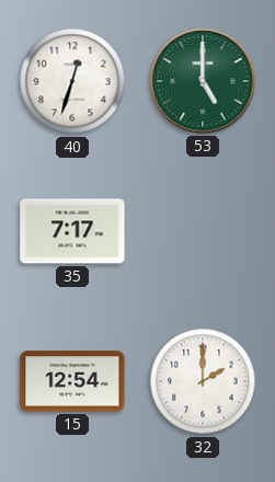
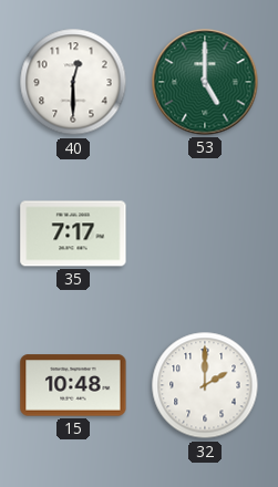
40: 12:33 -> 12:30
15: 12:54 -> 10:48
